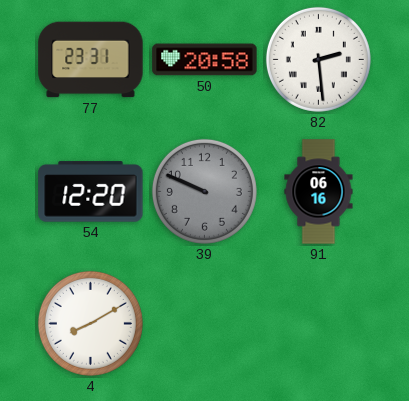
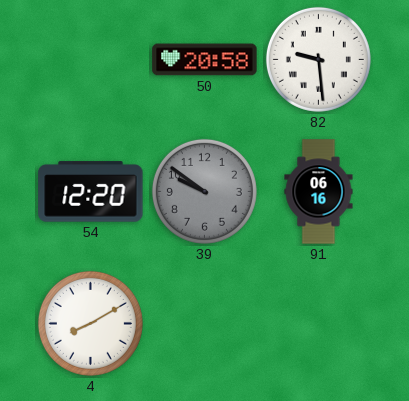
77: 23:31 -> none
82: 2:29 -> 9:29
39: 9:49 -> 9:51
